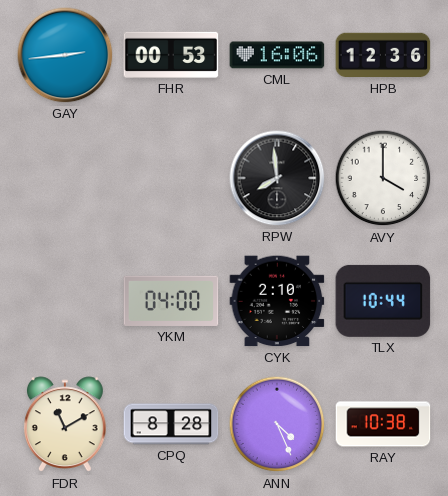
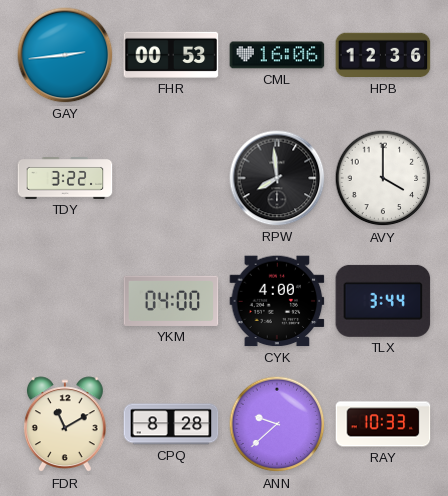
TDY: none -> 3:22
CYK: 2:10 -> 4:00
TLX: 10:44 -> 3:44
ANN: 4:26 -> 9:38
RAY: 10:38 -> 10:33
